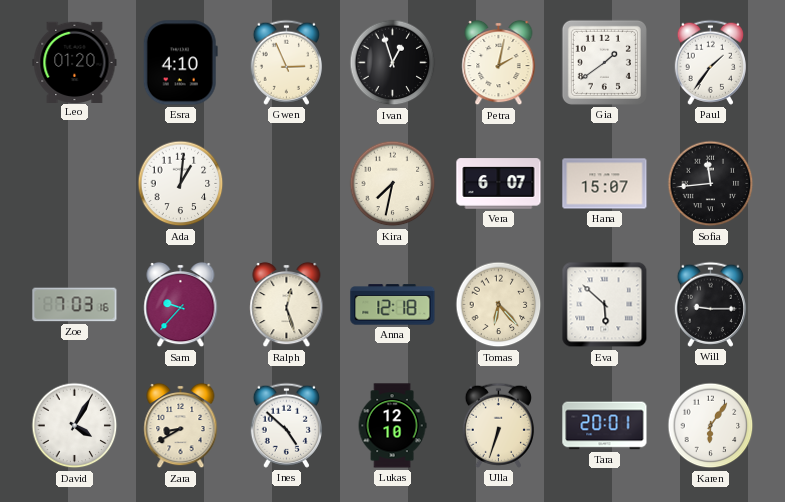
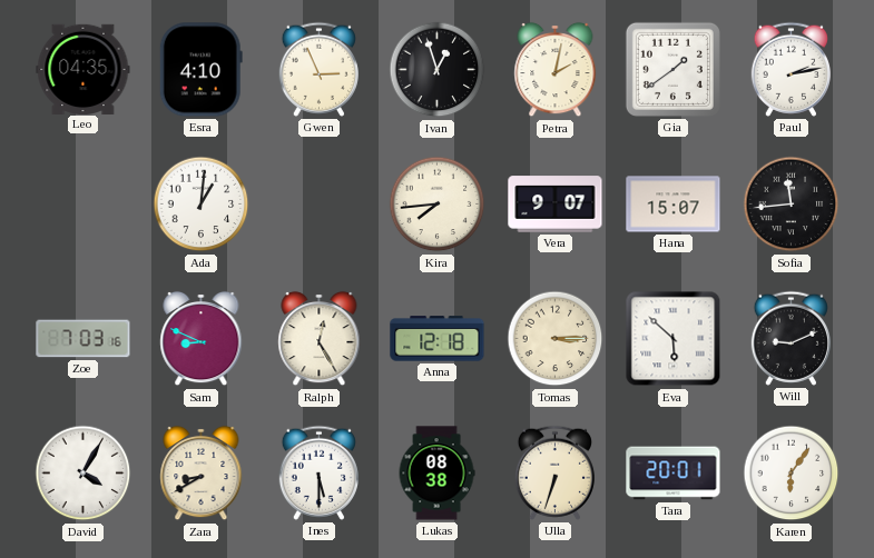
Leo: 01:20 -> 04:35
Paul: 1:36 -> 2:13
Kira: 7:32 -> 7:44
Vera: 6:07 -> 9:07
Sam: 9:37 -> 8:49
Ralph: 12:27 -> 12:25
Tomas: 6:23 -> 3:15
Will: 9:15 -> 9:11
Ines: 4:52 -> 5:30
Lukas: 12:10 -> 08:38
